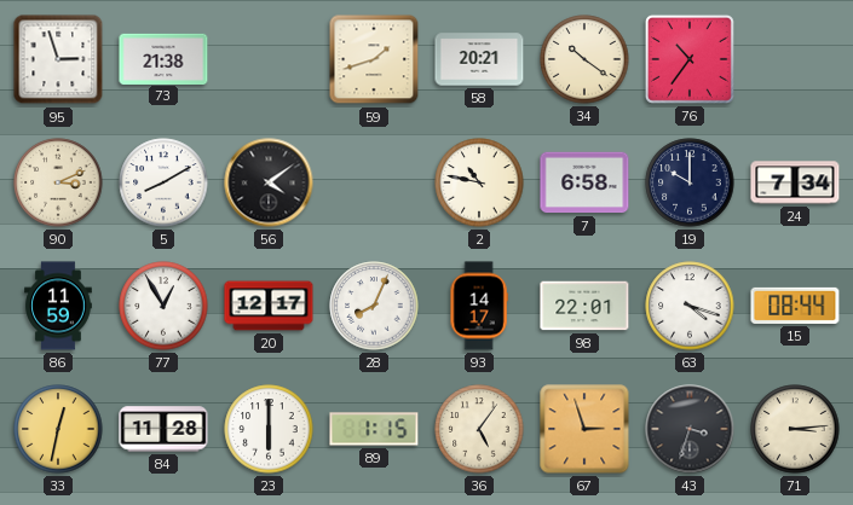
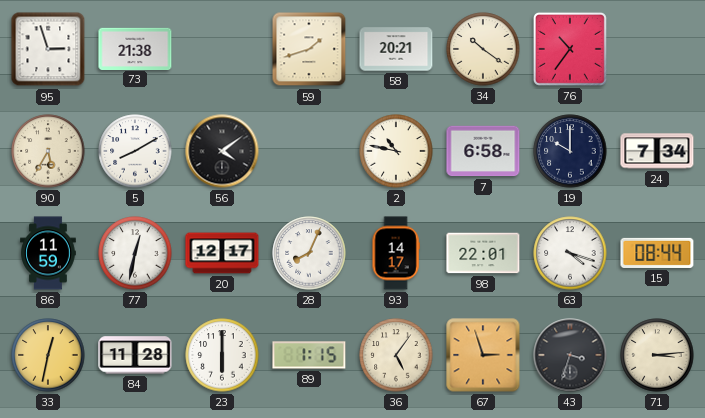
90: 3:11 -> 5:35
77: 12:55 -> 12:32
